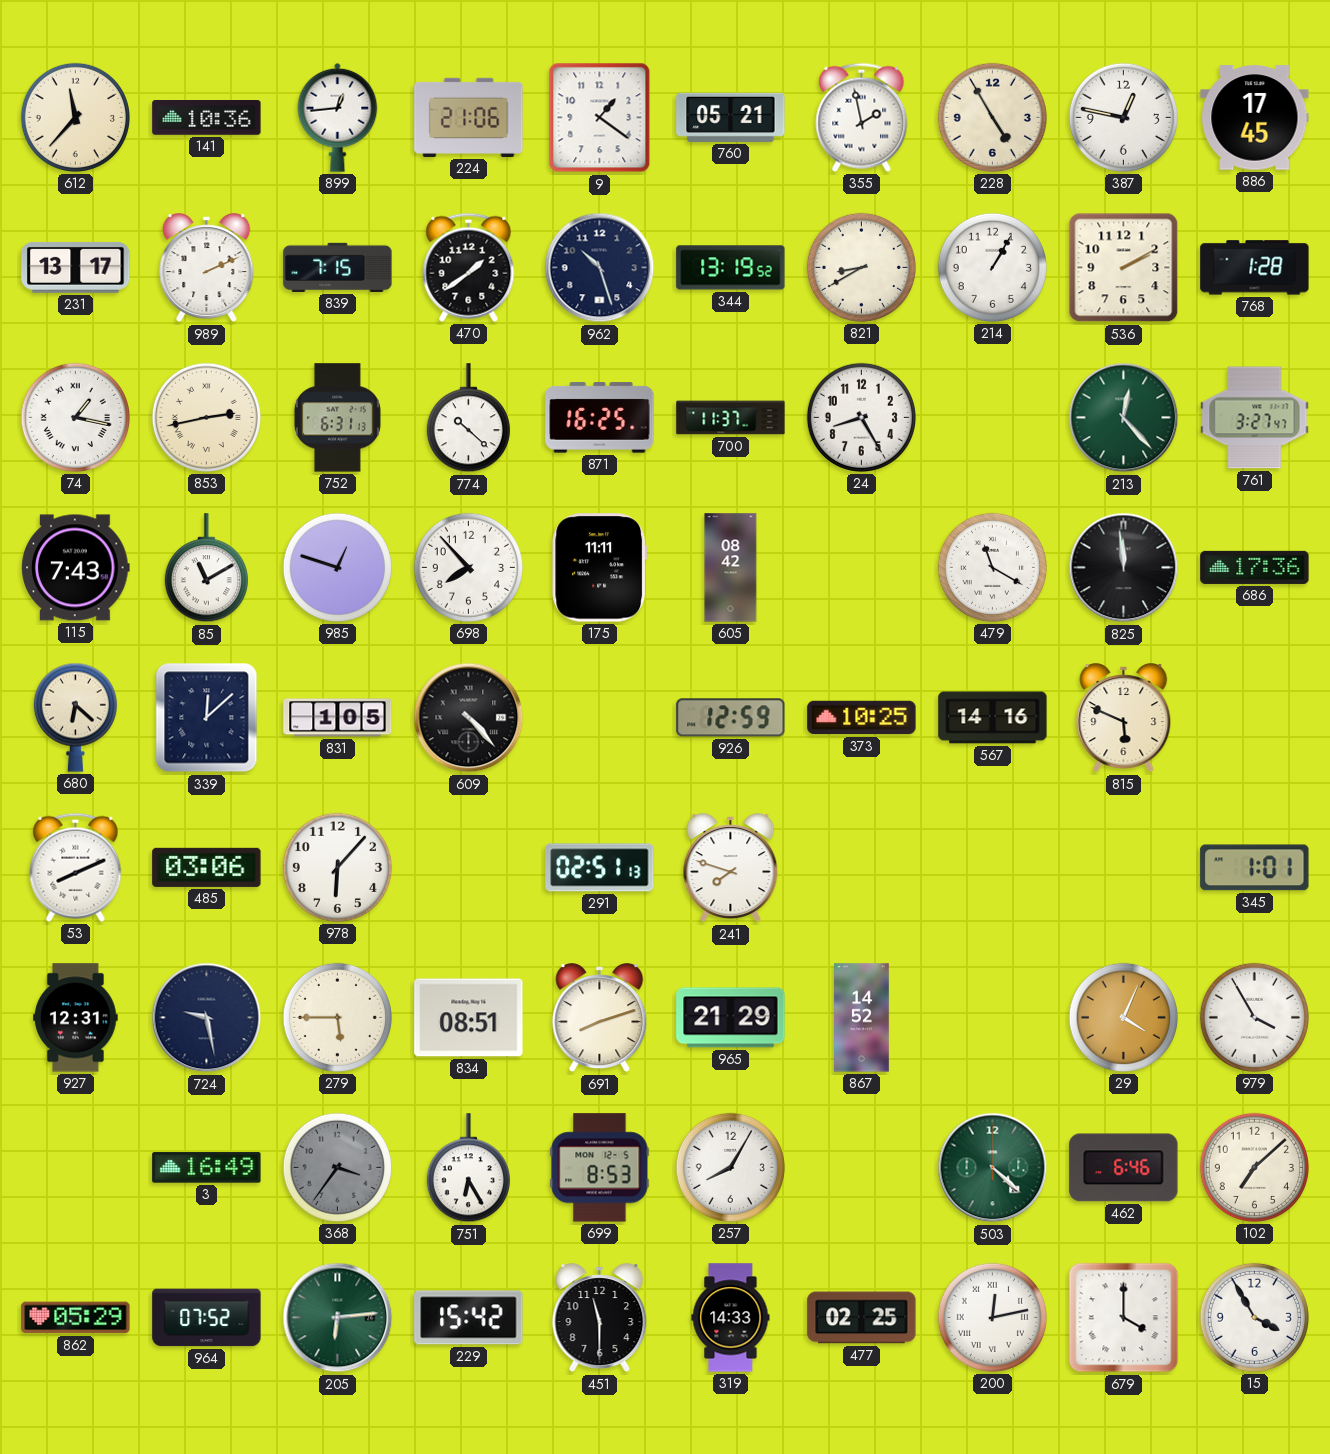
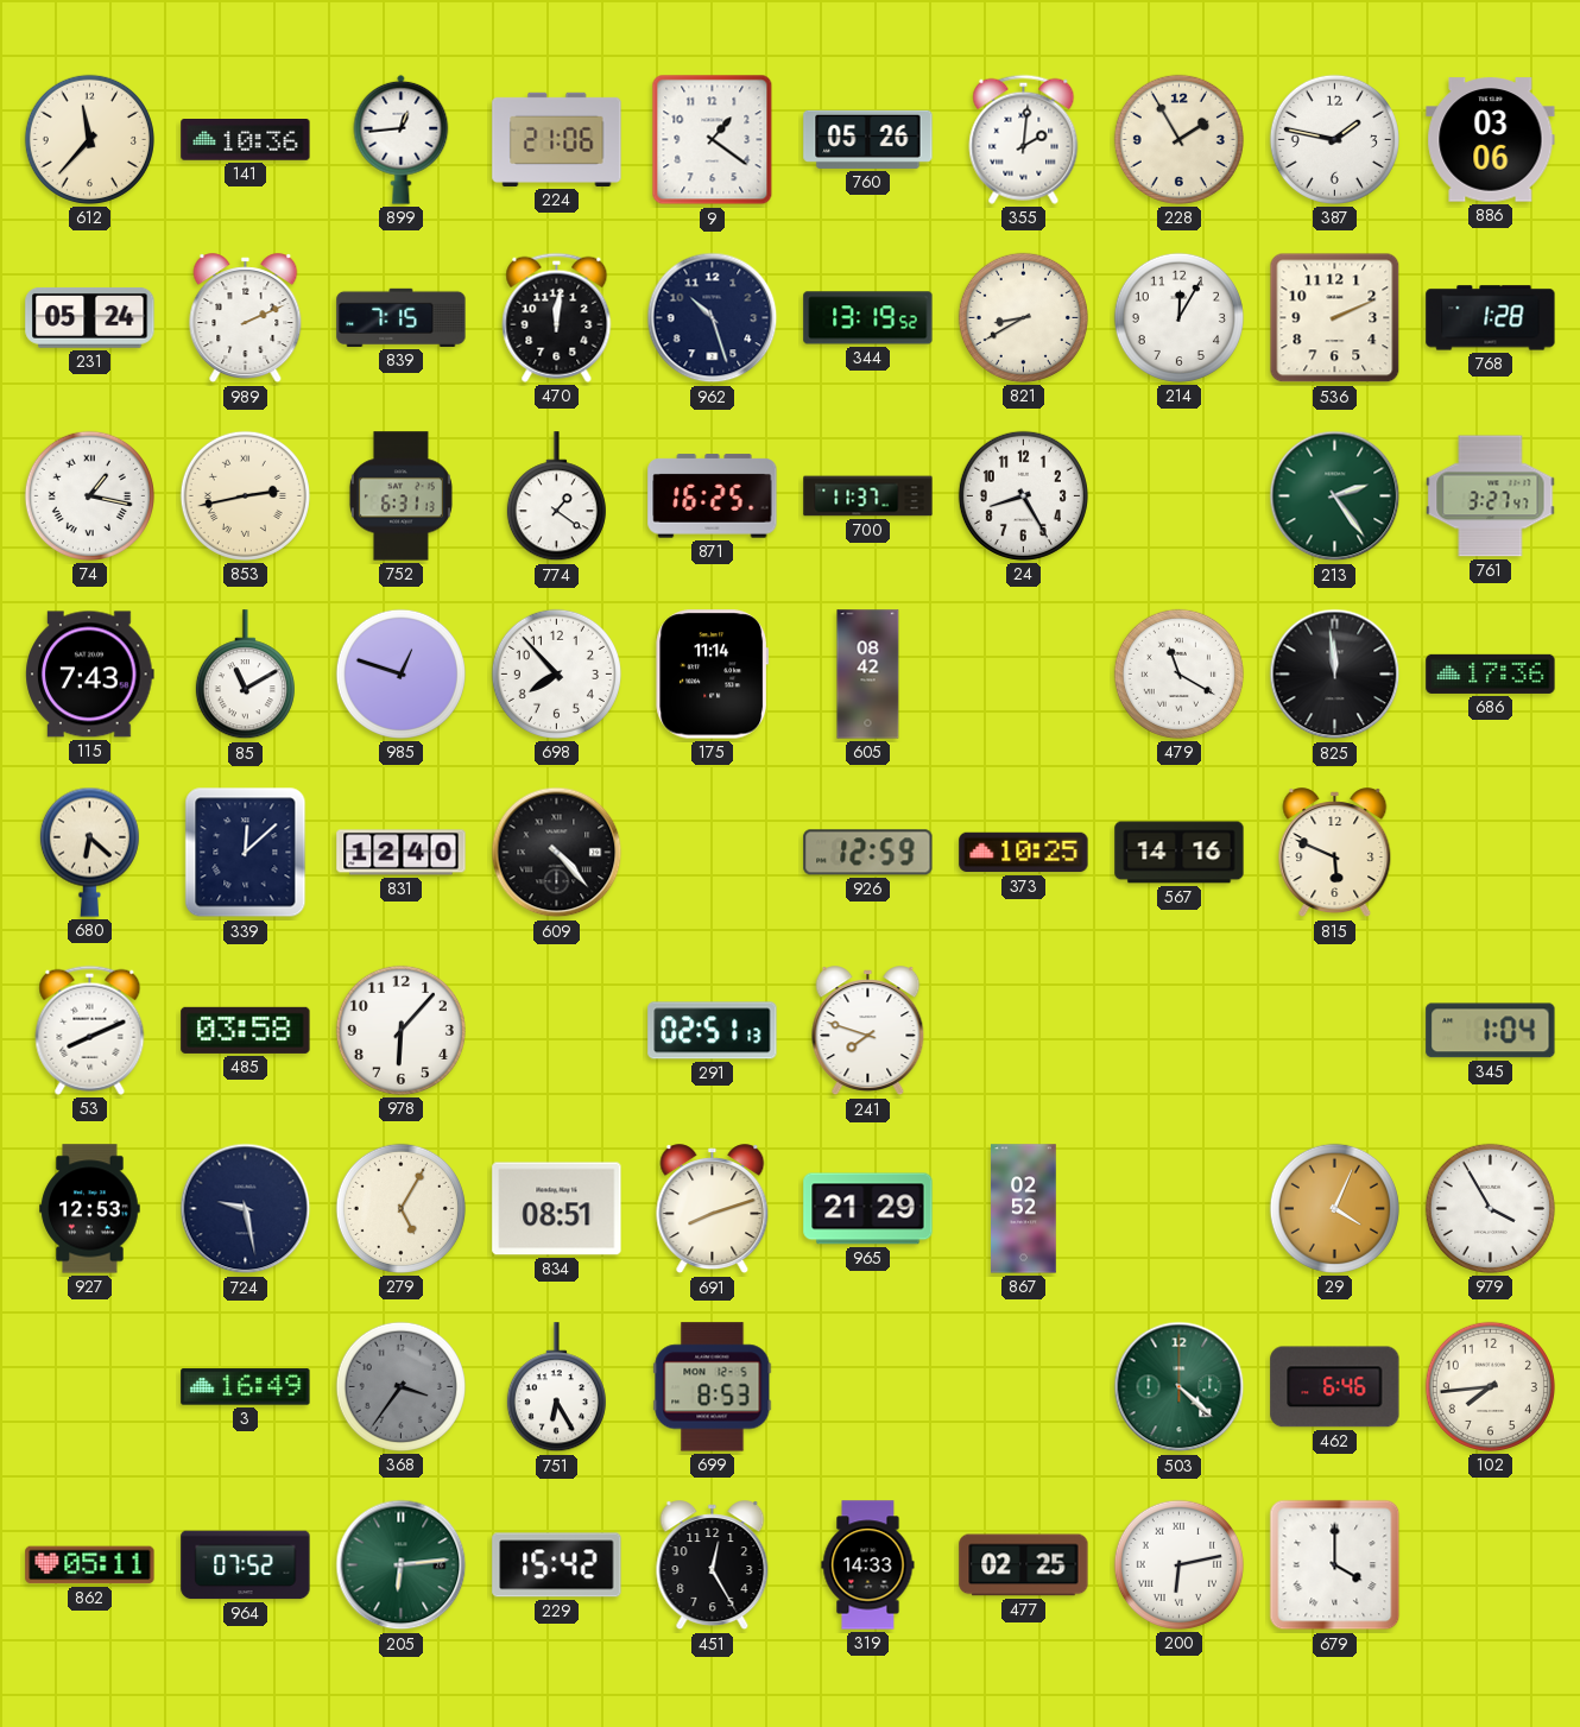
760: 05:21 -> 05:26
355: 1:58 -> 2:01
228: 4:55 -> 1:55
387: 12:47 -> 1:47
886: 17:45 -> 03:06
231: 13:17 -> 05:24
470: 1:39 -> 12:01
214: 1:05 -> 12:05
536: 2:10 -> 2:11
774: 10:22 -> 1:21
213: 12:23 -> 2:24
175: 11:11 -> 11:14
831: 1:05 -> 12:40
485: 03:06 -> 03:58
345: 1:01 -> 1:04
927: 12:31 -> 12:53
279: 5:45 -> 5:05
867: 14:52 -> 02:52
257: 8:05 -> none
102: 7:08 -> 7:44
862: 05:29 -> 05:11
451: 11:30 -> 12:25
200: 12:13 -> 6:13
15: 3:55 -> none
